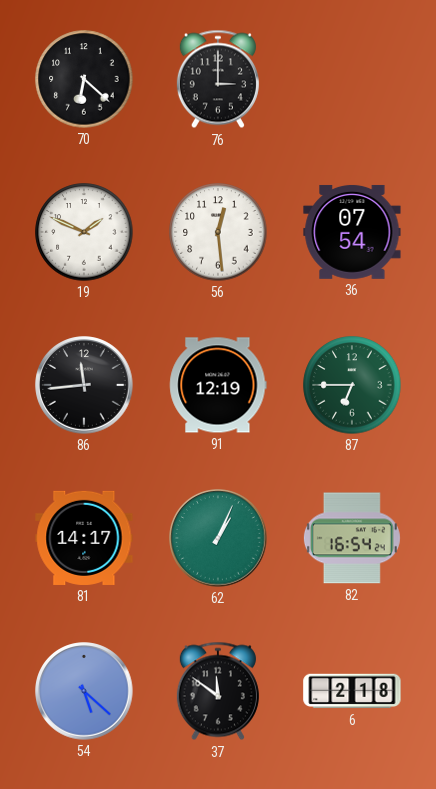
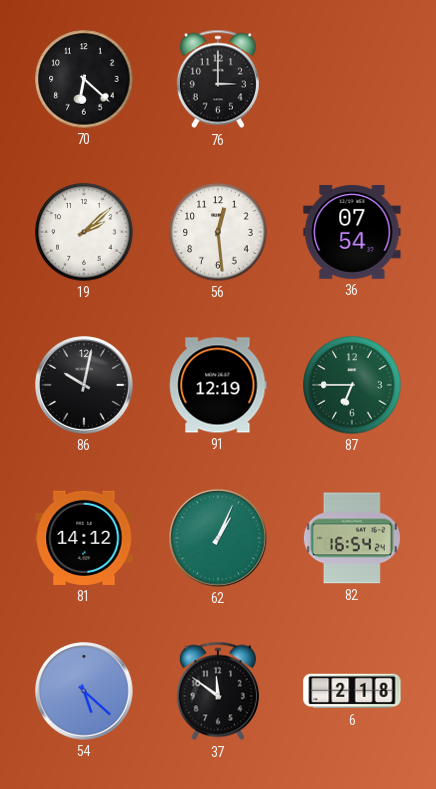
19: 1:49 -> 2:08
86: 11:44 -> 10:02
81: 14:17 -> 14:12
